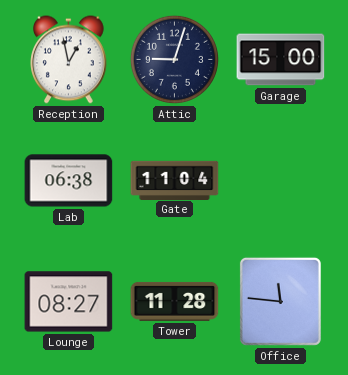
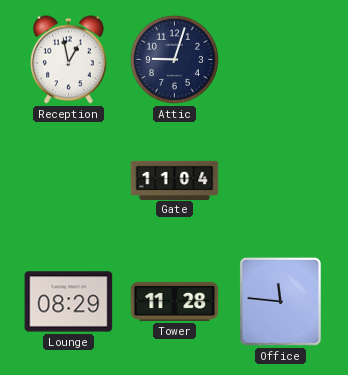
Garage: 15:00 -> none
Lab: 06:38 -> none
Lounge: 08:27 -> 08:29
